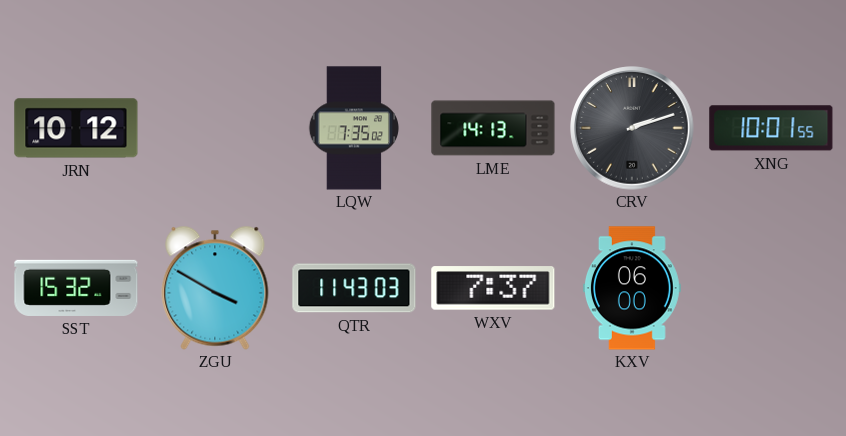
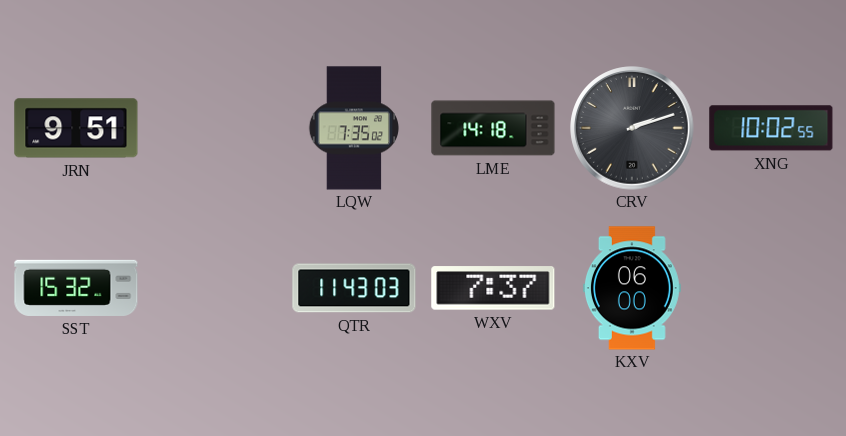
JRN: 10:12 -> 9:51
LME: 14:13 -> 14:18
XNG: 10:01 -> 10:02
ZGU: 3:50 -> none
